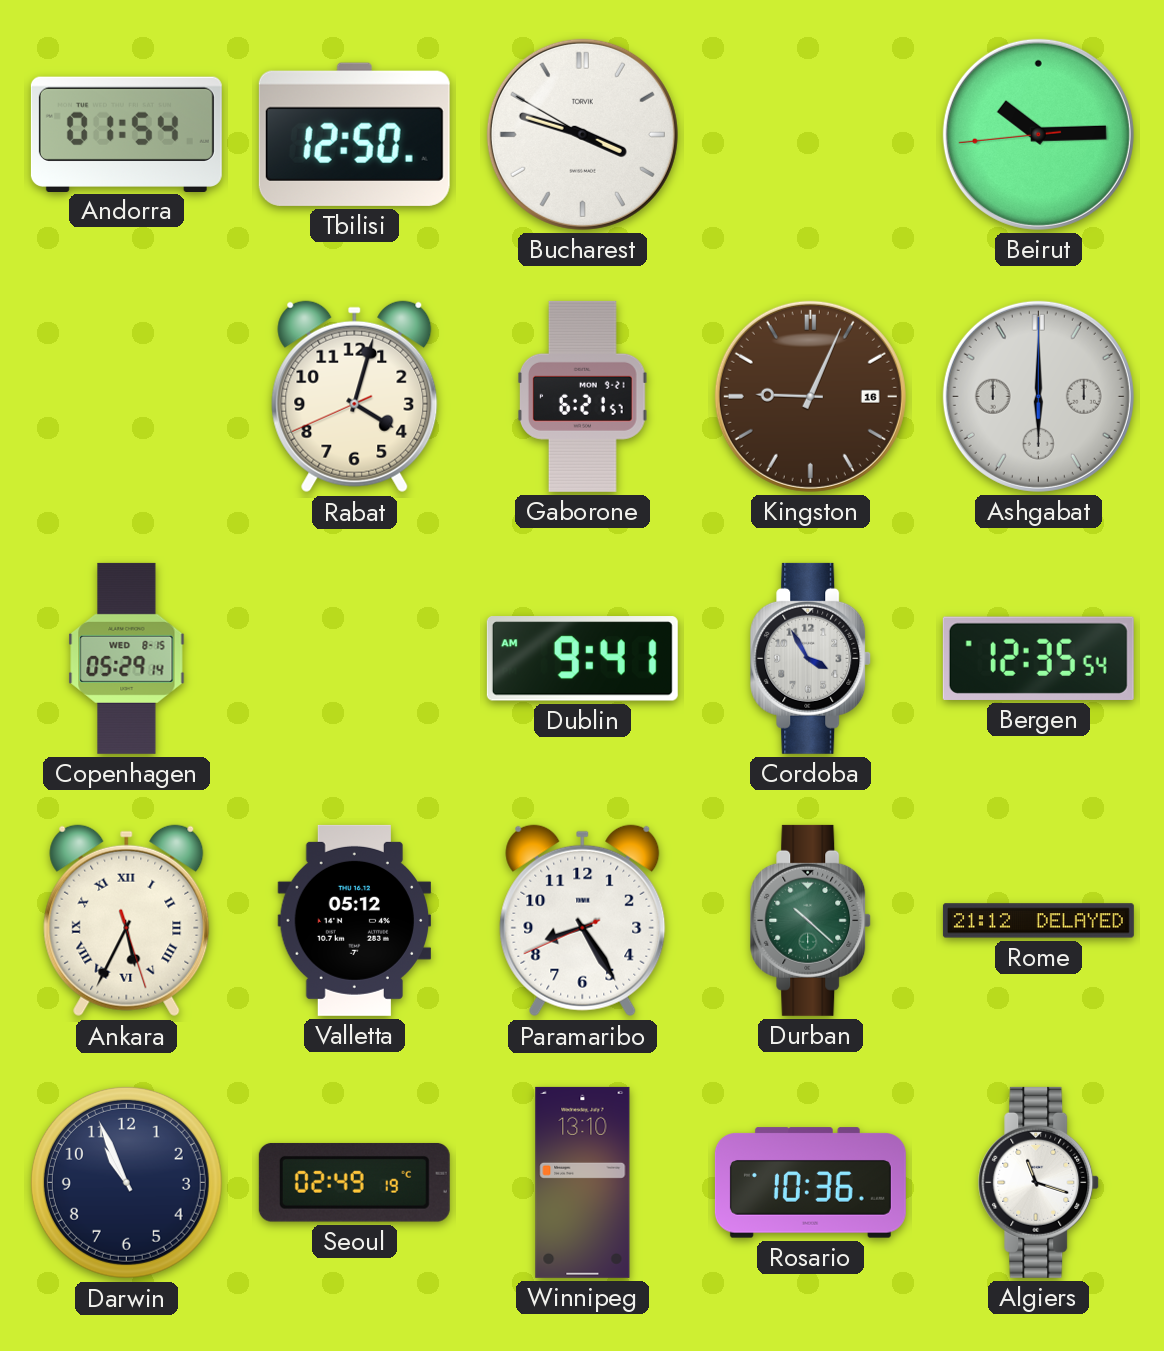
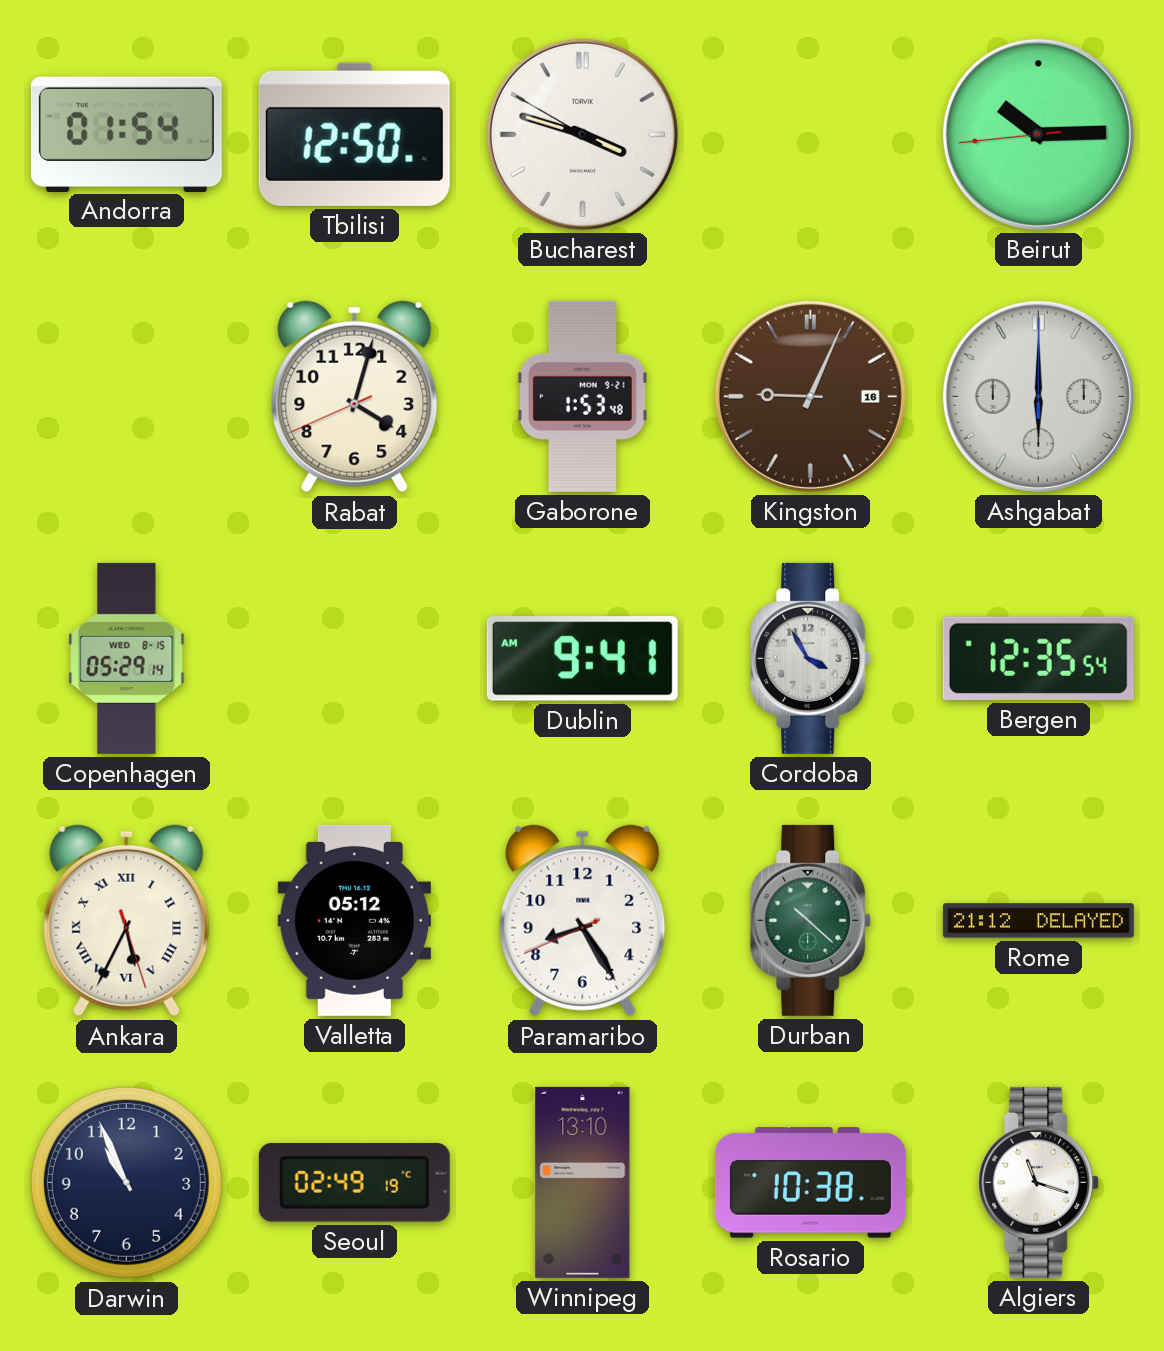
Gaborone: 6:21 -> 1:53
Rosario: 10:36 -> 10:38
